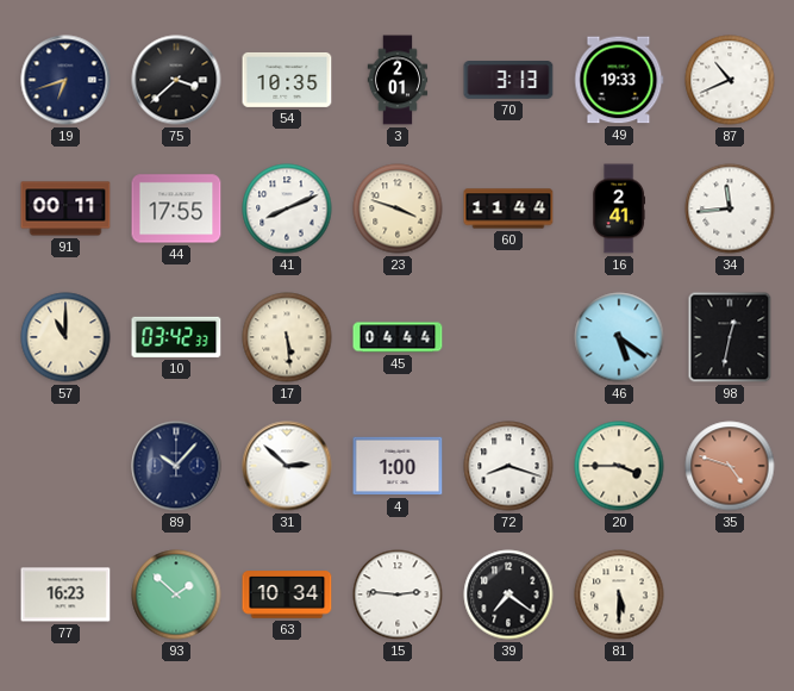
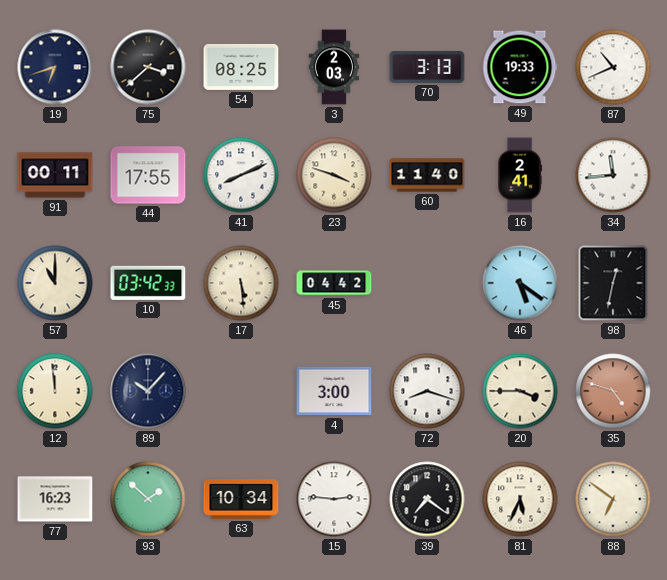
54: 10:35 -> 08:25
3: 2:01 -> 2:03
60: 11:44 -> 11:40
45: 04:44 -> 04:42
12: none -> 11:59
31: 2:52 -> none
4: 1:00 -> 3:00
81: 5:30 -> 5:34
88: none -> 6:51
